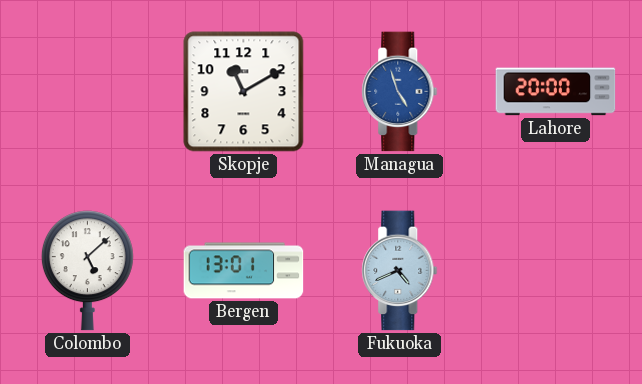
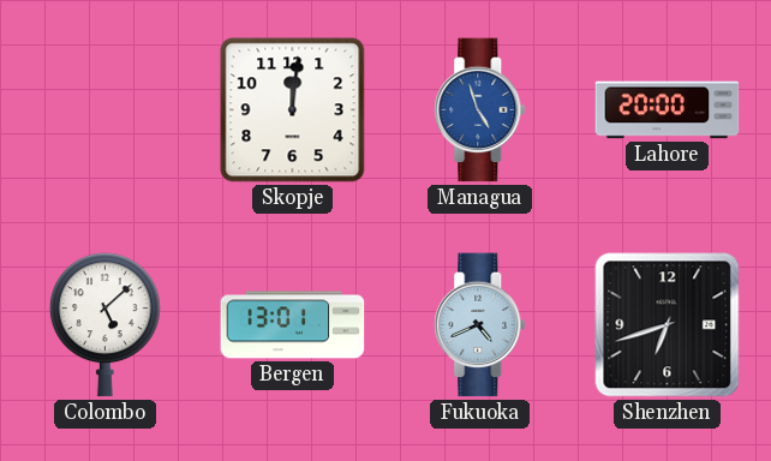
Skopje: 11:10 -> 12:01
Shenzhen: none -> 6:42
